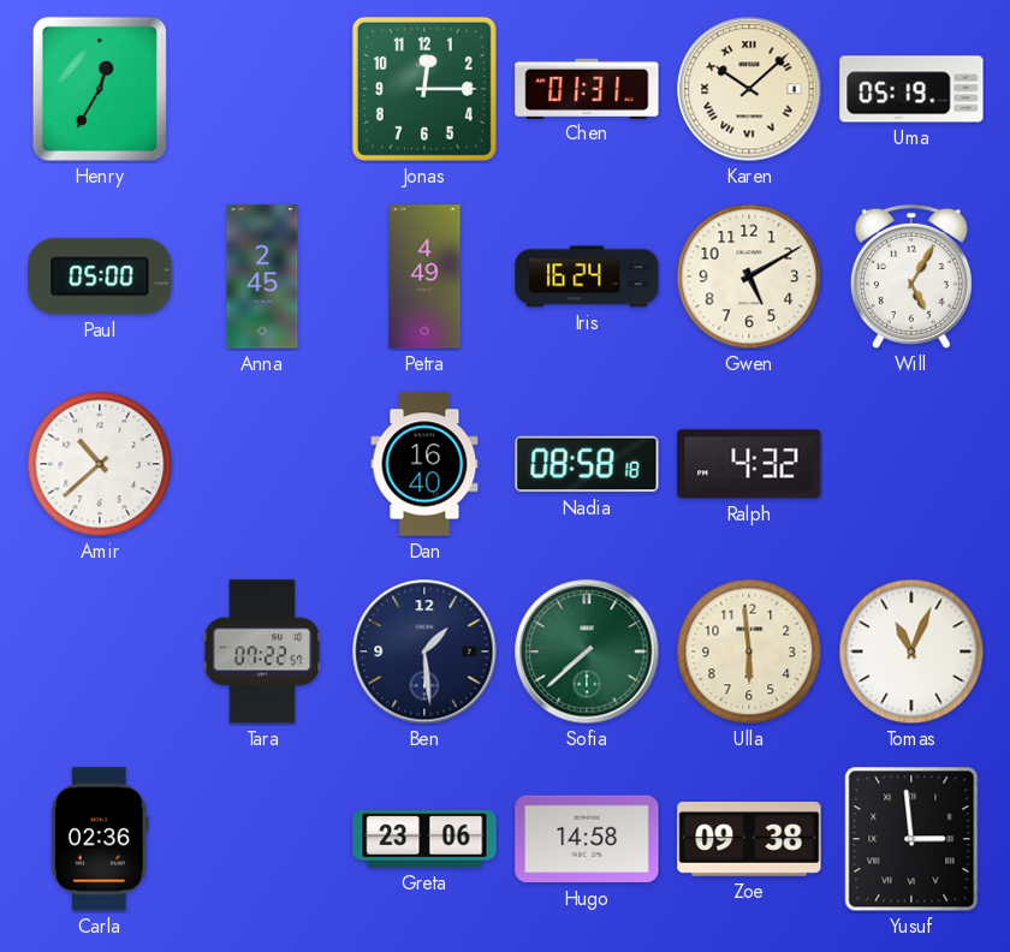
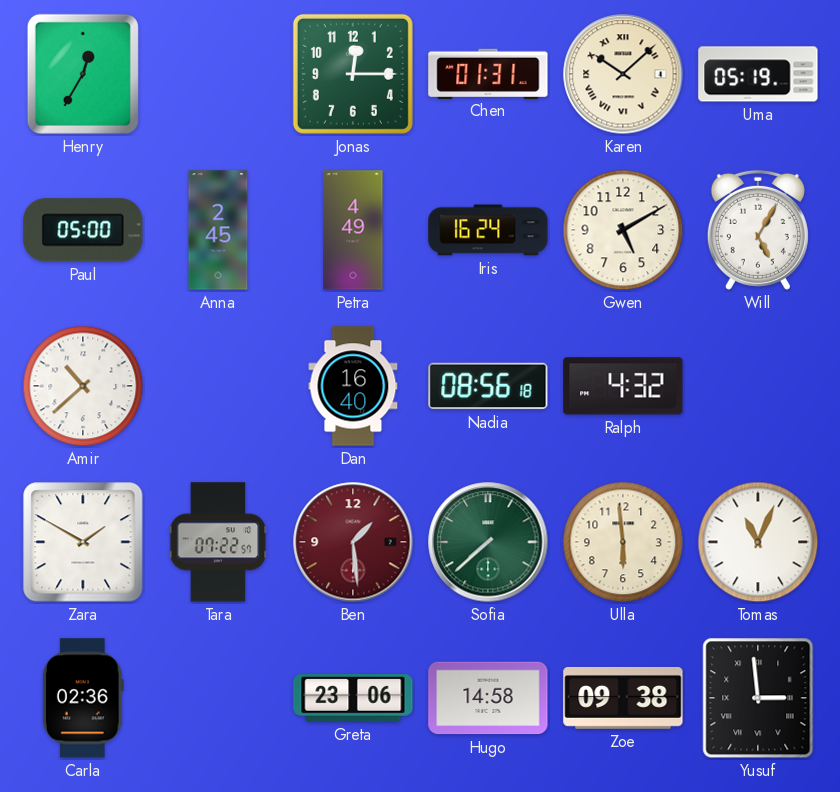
Nadia: 08:58 -> 08:56
Zara: none -> 1:50
Ben dial: navy -> burgundy
